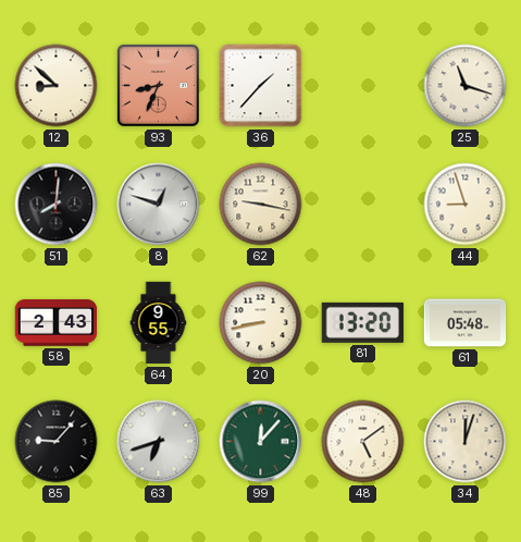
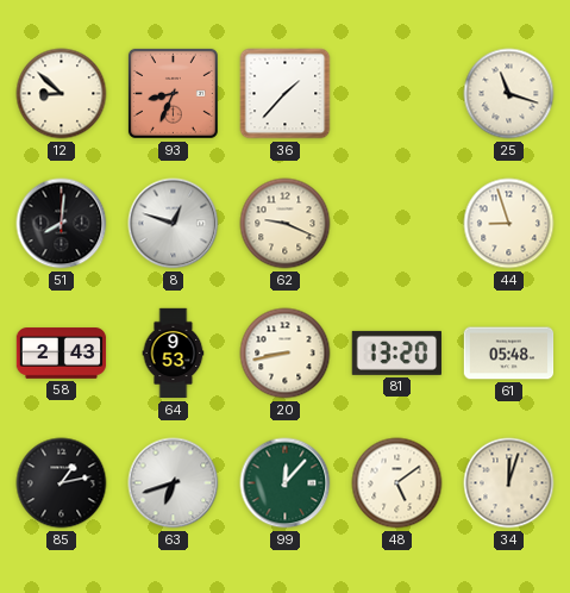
62: 9:17 -> 9:19
64: 9:55 -> 9:53
85: 9:07 -> 1:13
